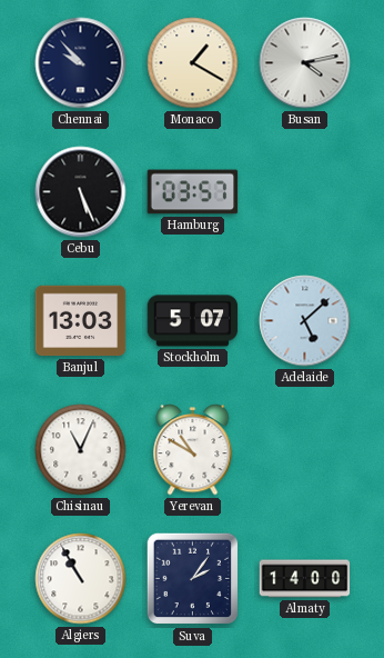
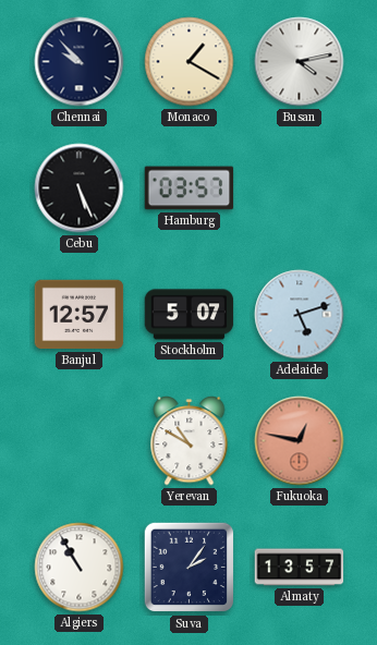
Banjul: 13:03 -> 12:57
Adelaide: 5:08 -> 5:12
Chisinau: 11:04 -> none
Fukuoka: none -> 12:47
Almaty: 14:00 -> 13:57
